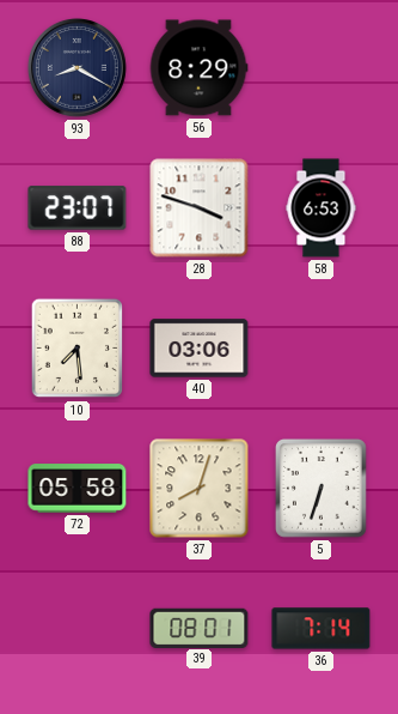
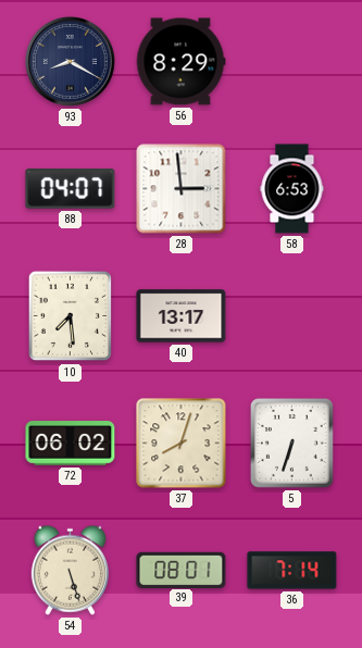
88: 23:07 -> 04:07
28: 3:48 -> 2:59
40: 03:06 -> 13:17
72: 05:58 -> 06:02
54: none -> 5:27
